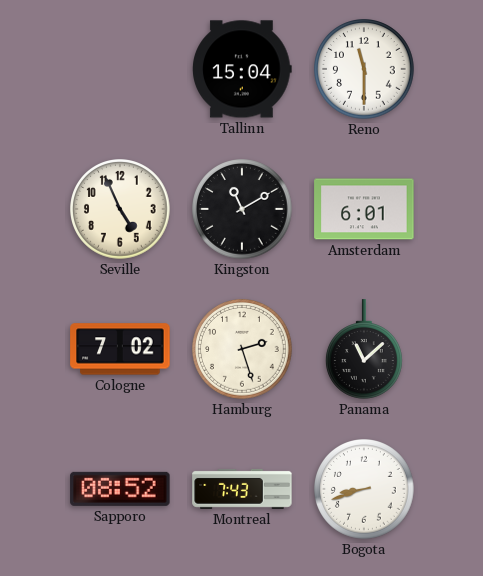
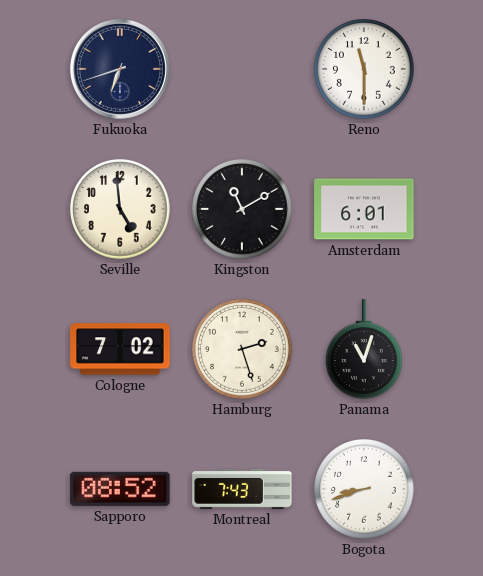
Fukuoka: none -> 6:42
Tallinn: 15:04 -> none
Seville: 4:56 -> 4:59
Panama: 11:08 -> 11:03
